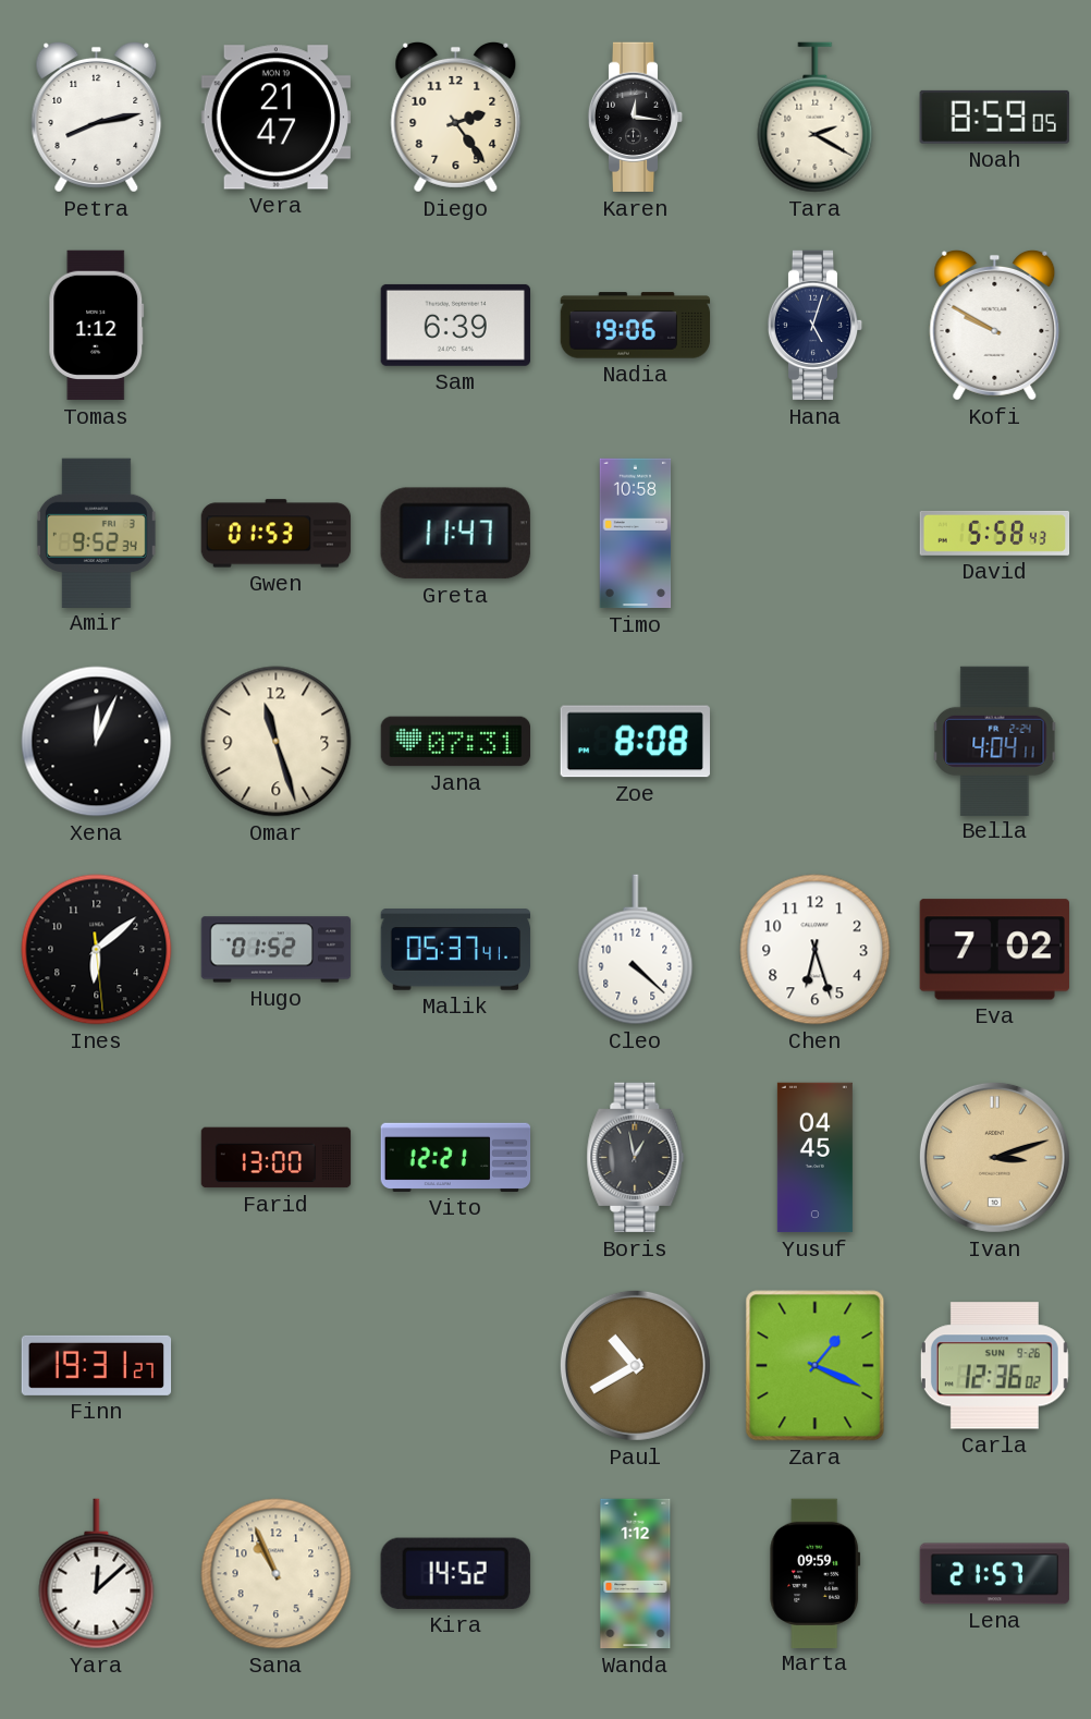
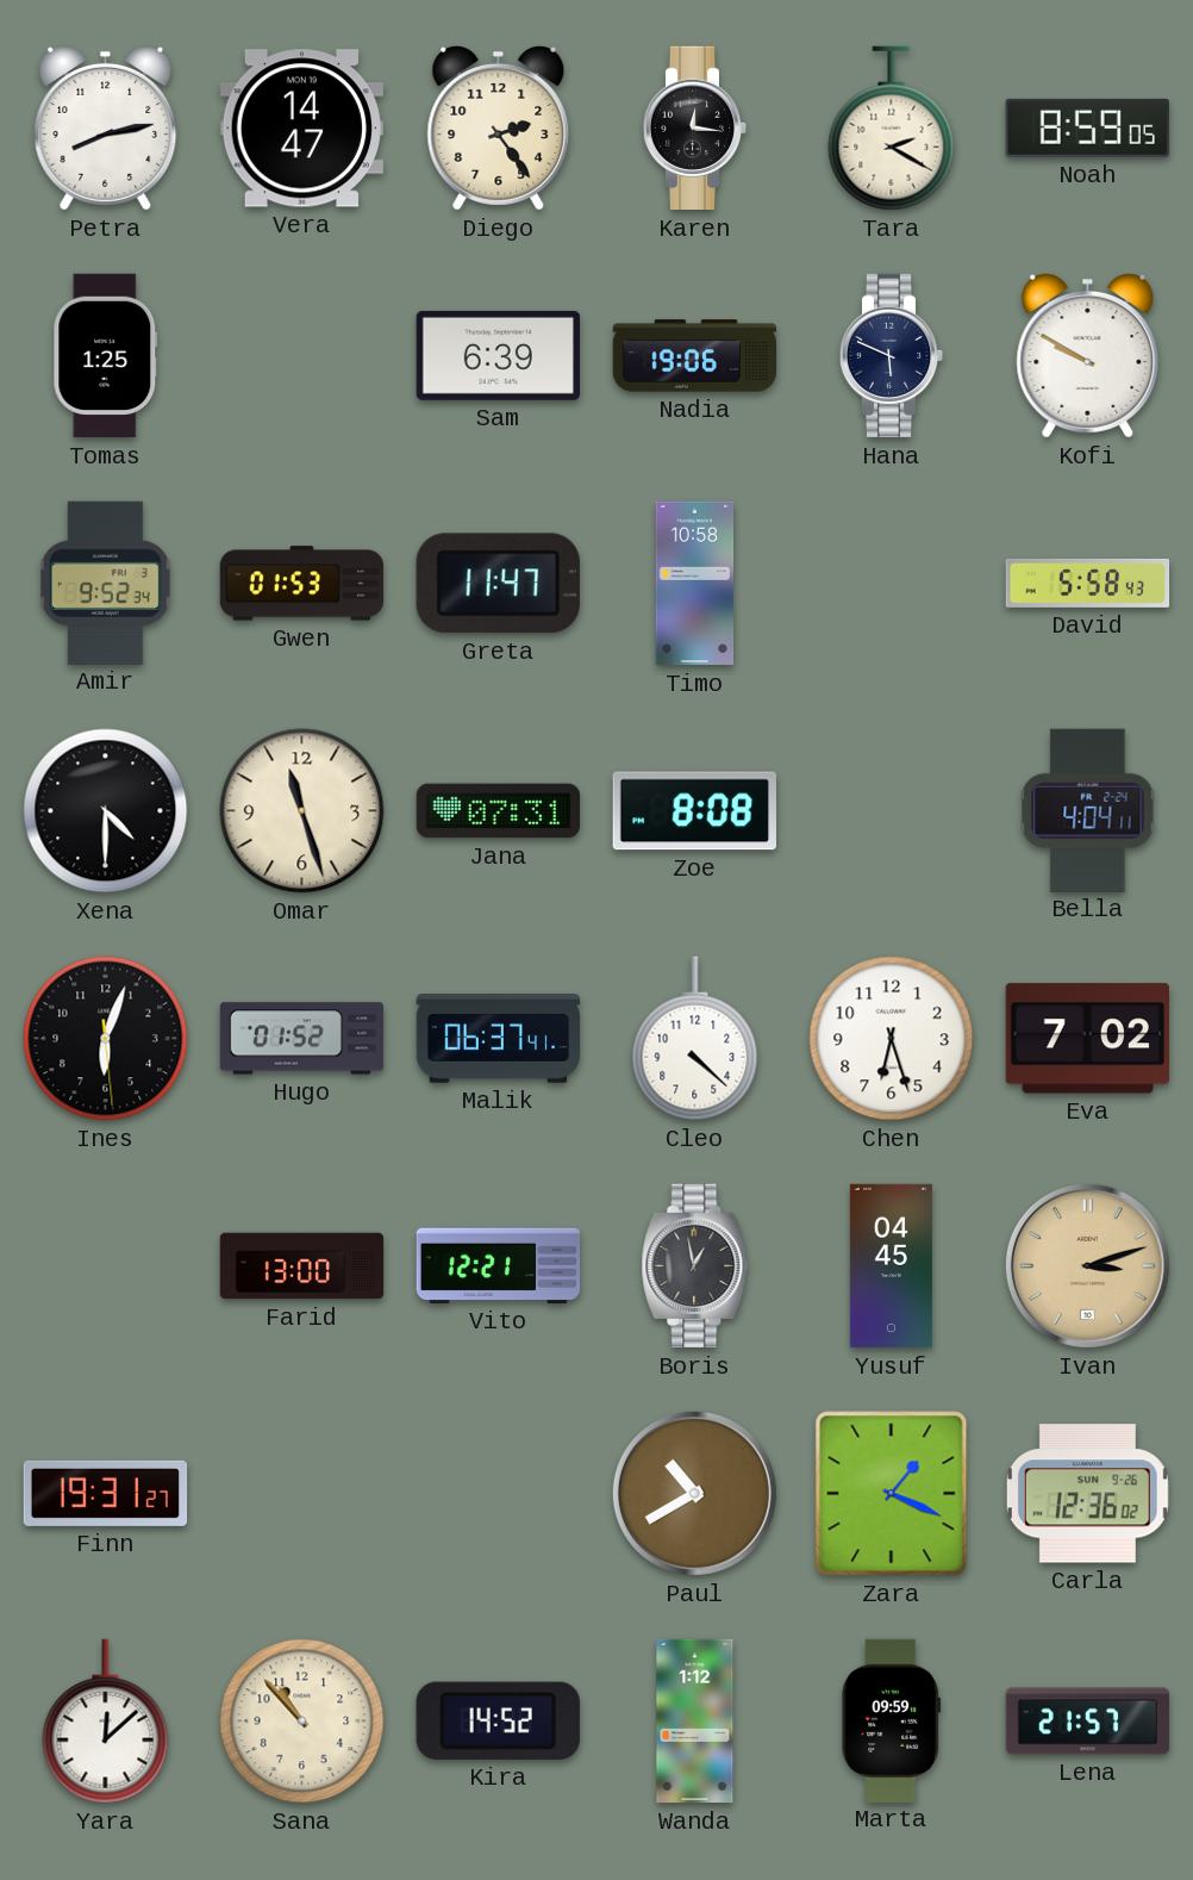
Vera: 21:47 -> 14:47
Tomas: 1:12 -> 1:25
Hana: 5:03 -> 5:49
Xena: 12:04 -> 4:30
Ines: 6:08 -> 6:03
Malik: 05:37 -> 06:37
Sana: 10:56 -> 10:53
